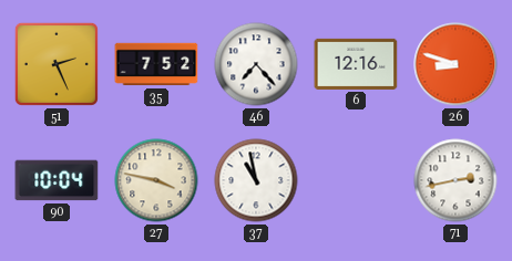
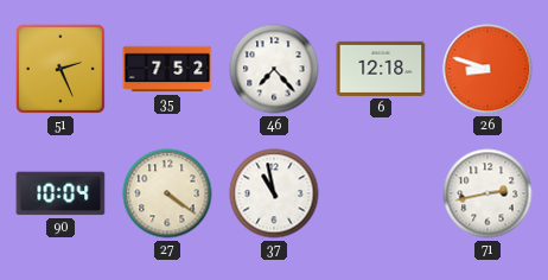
6: 12:16 -> 12:18
27: 3:47 -> 4:21
